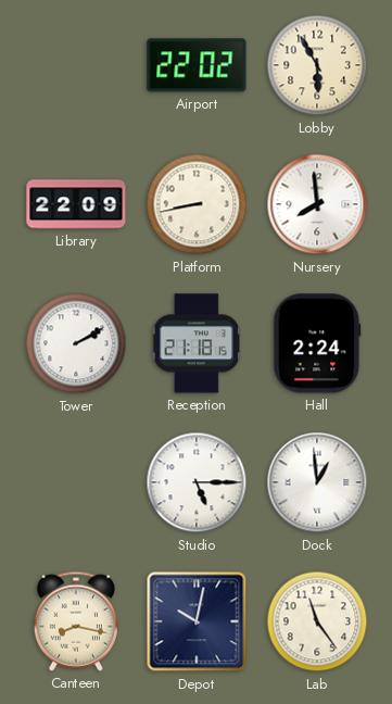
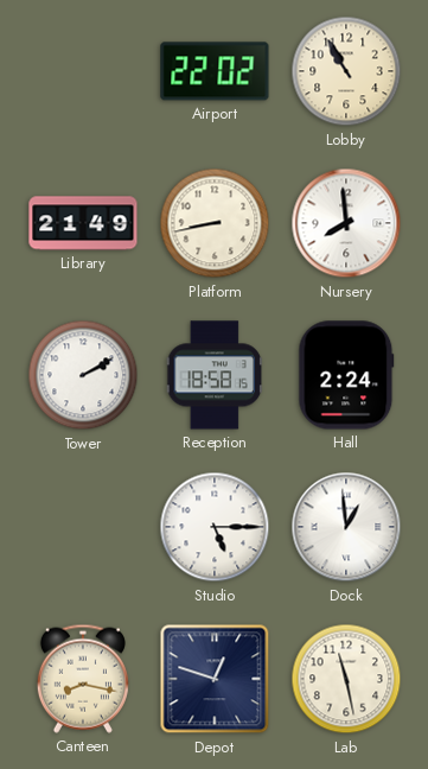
Lobby: 5:55 -> 10:55
Library: 22:09 -> 21:49
Reception: 21:18 -> 18:58
Depot: 10:02 -> 12:48
Lab: 11:24 -> 11:28
